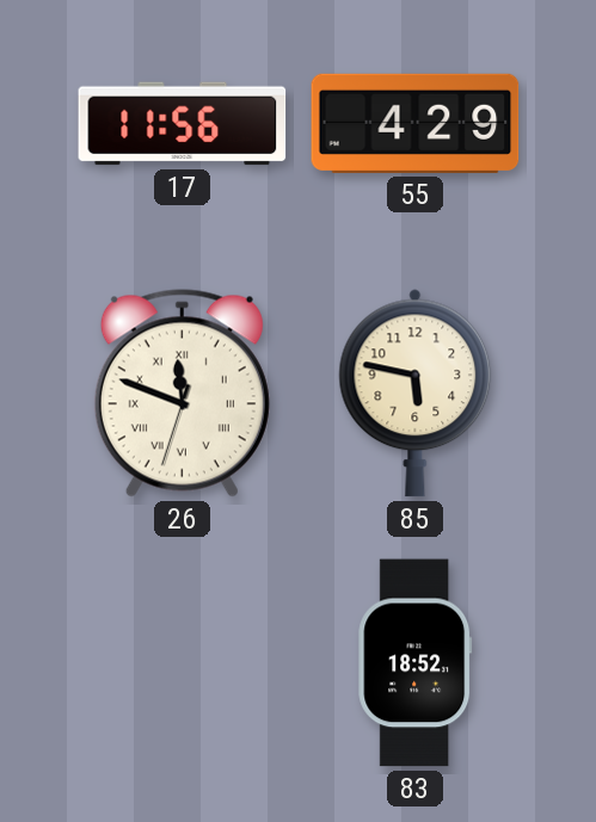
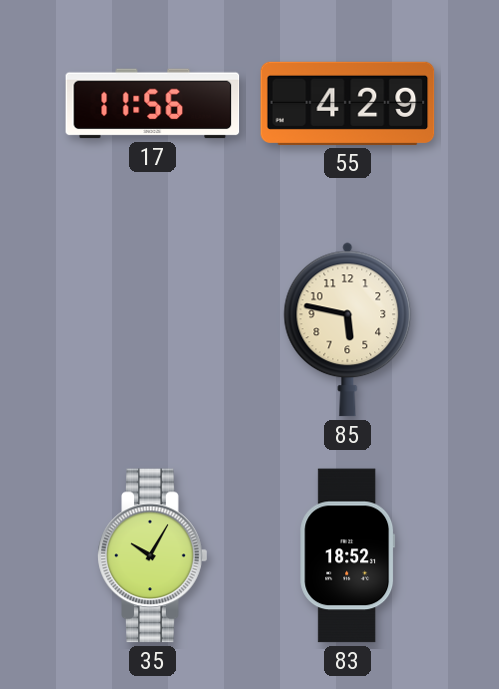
26: 11:48 -> none
35: none -> 10:05
